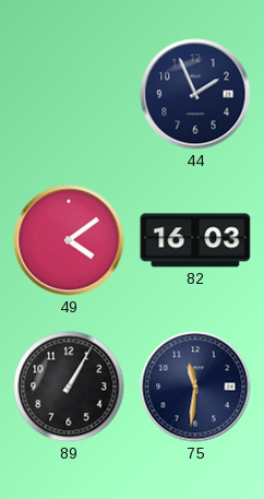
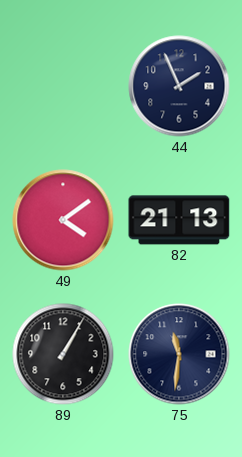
82: 16:03 -> 21:13
